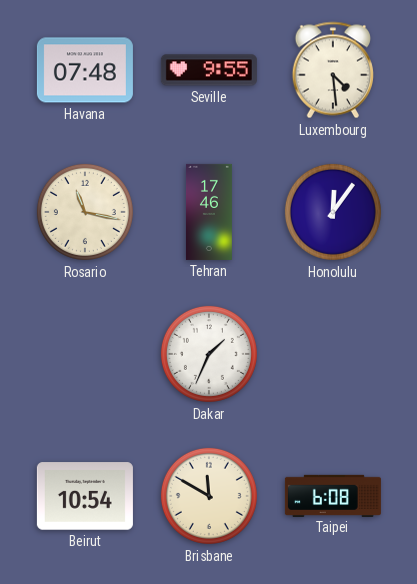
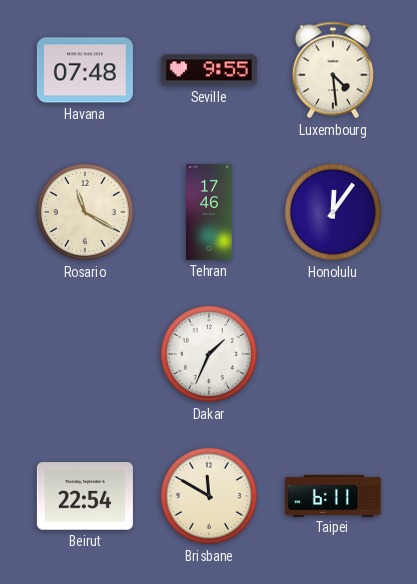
Rosario: 11:17 -> 11:20
Beirut: 10:54 -> 22:54
Taipei: 6:08 -> 6:11
